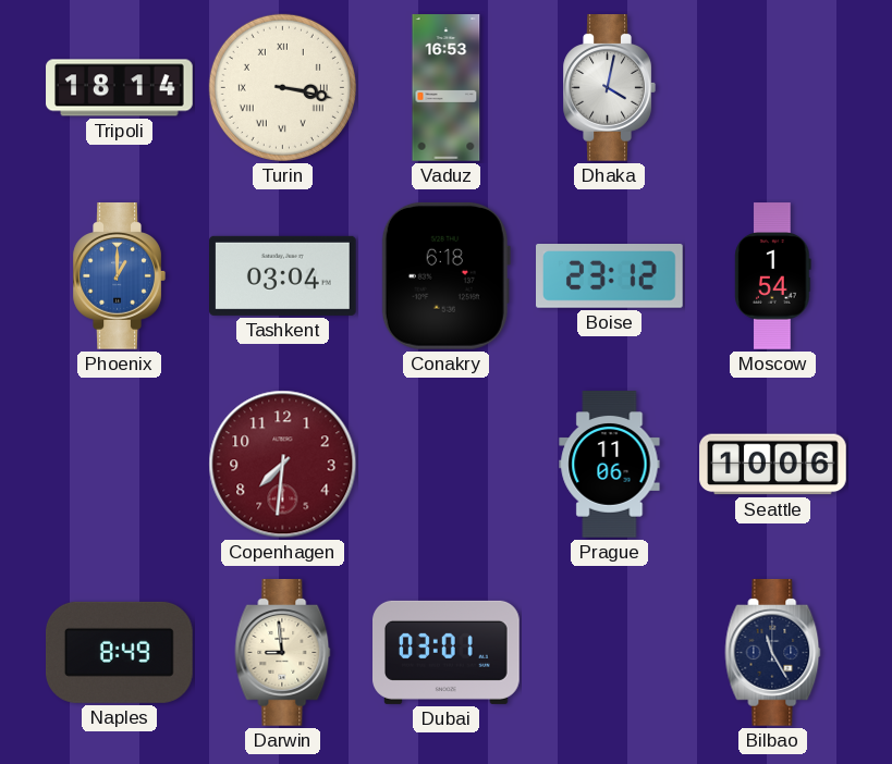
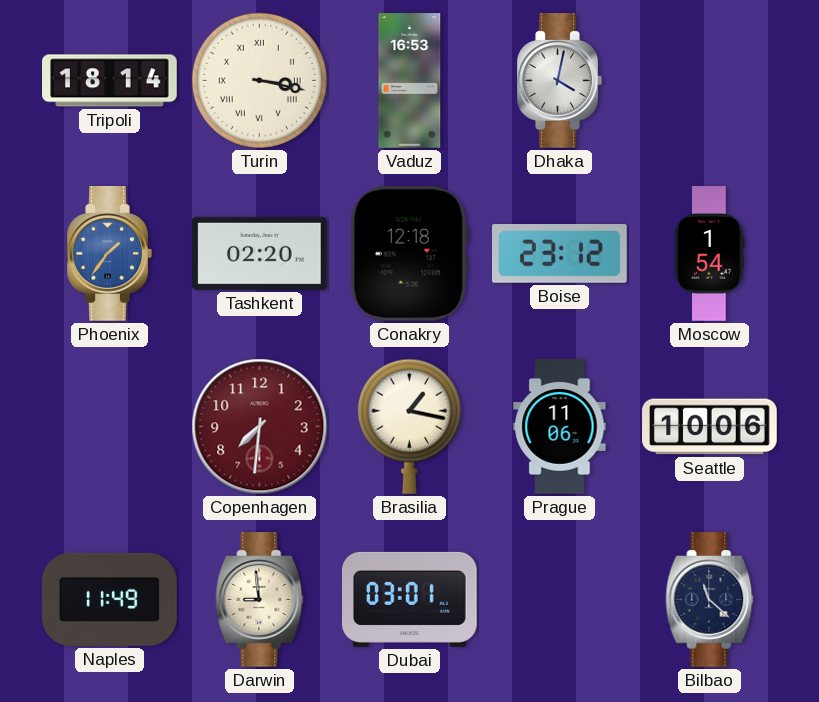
Phoenix: 1:00 -> 1:36
Tashkent: 03:04 -> 02:20
Conakry: 6:18 -> 12:18
Brasilia: none -> 1:17
Naples: 8:49 -> 11:49
Bilbao: 11:25 -> 11:22
